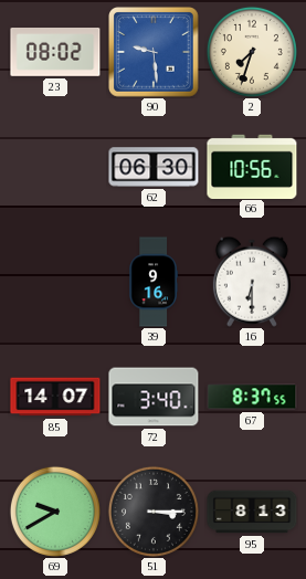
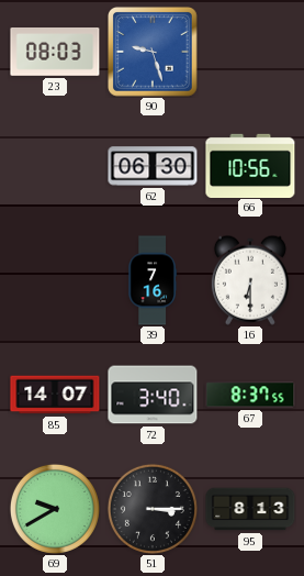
23: 08:02 -> 08:03
90: 9:29 -> 9:27
2: 7:33 -> none
39: 9:16 -> 7:16
